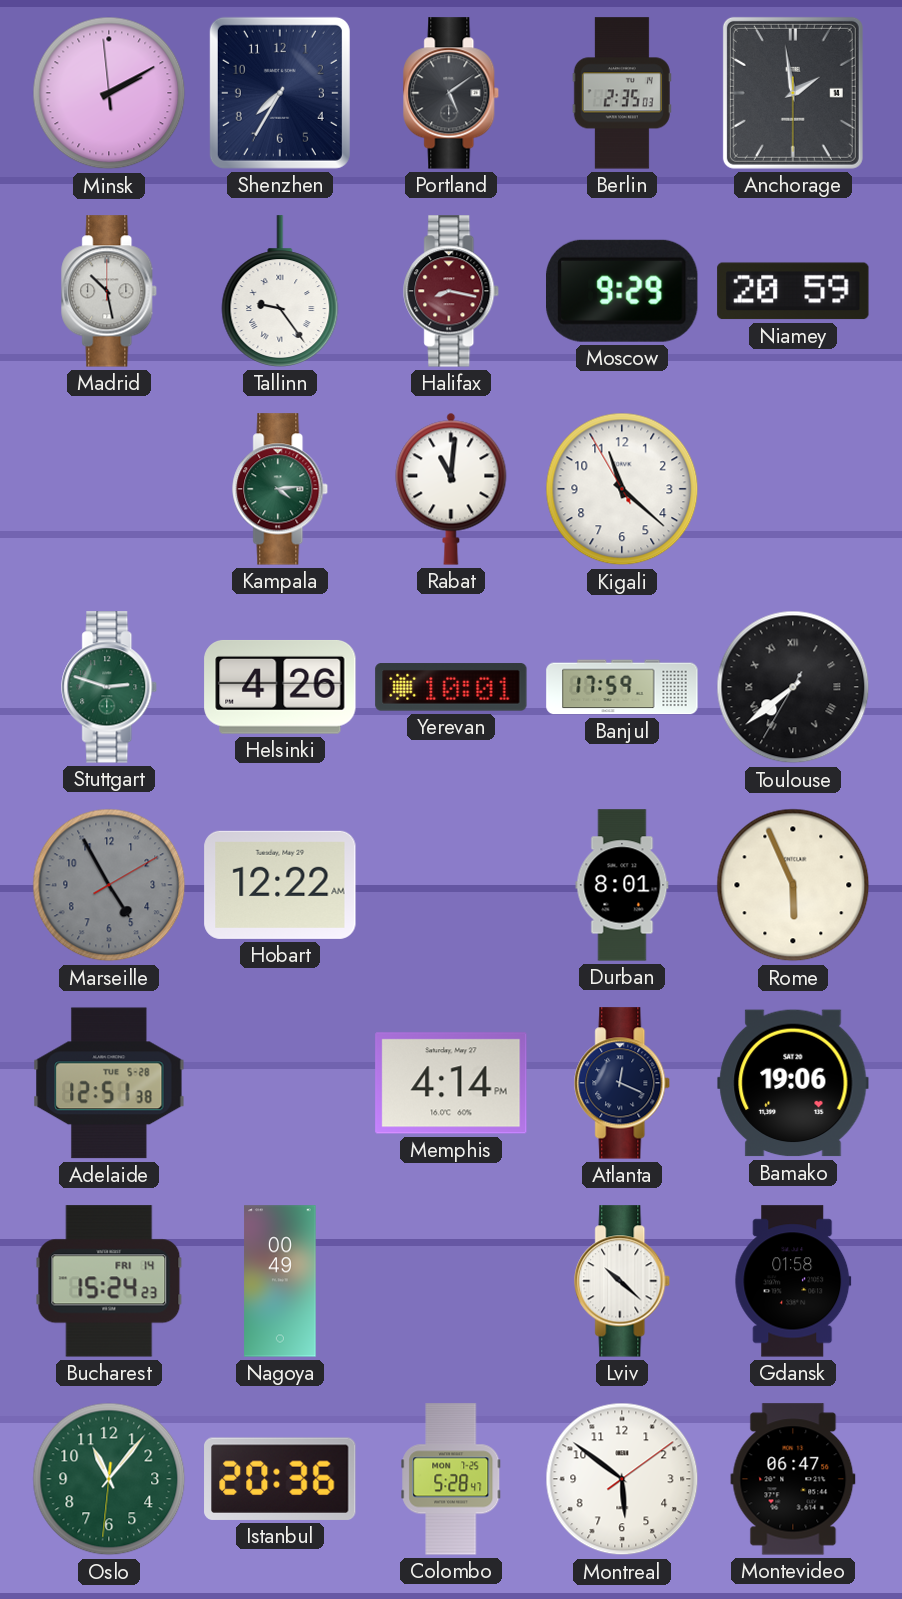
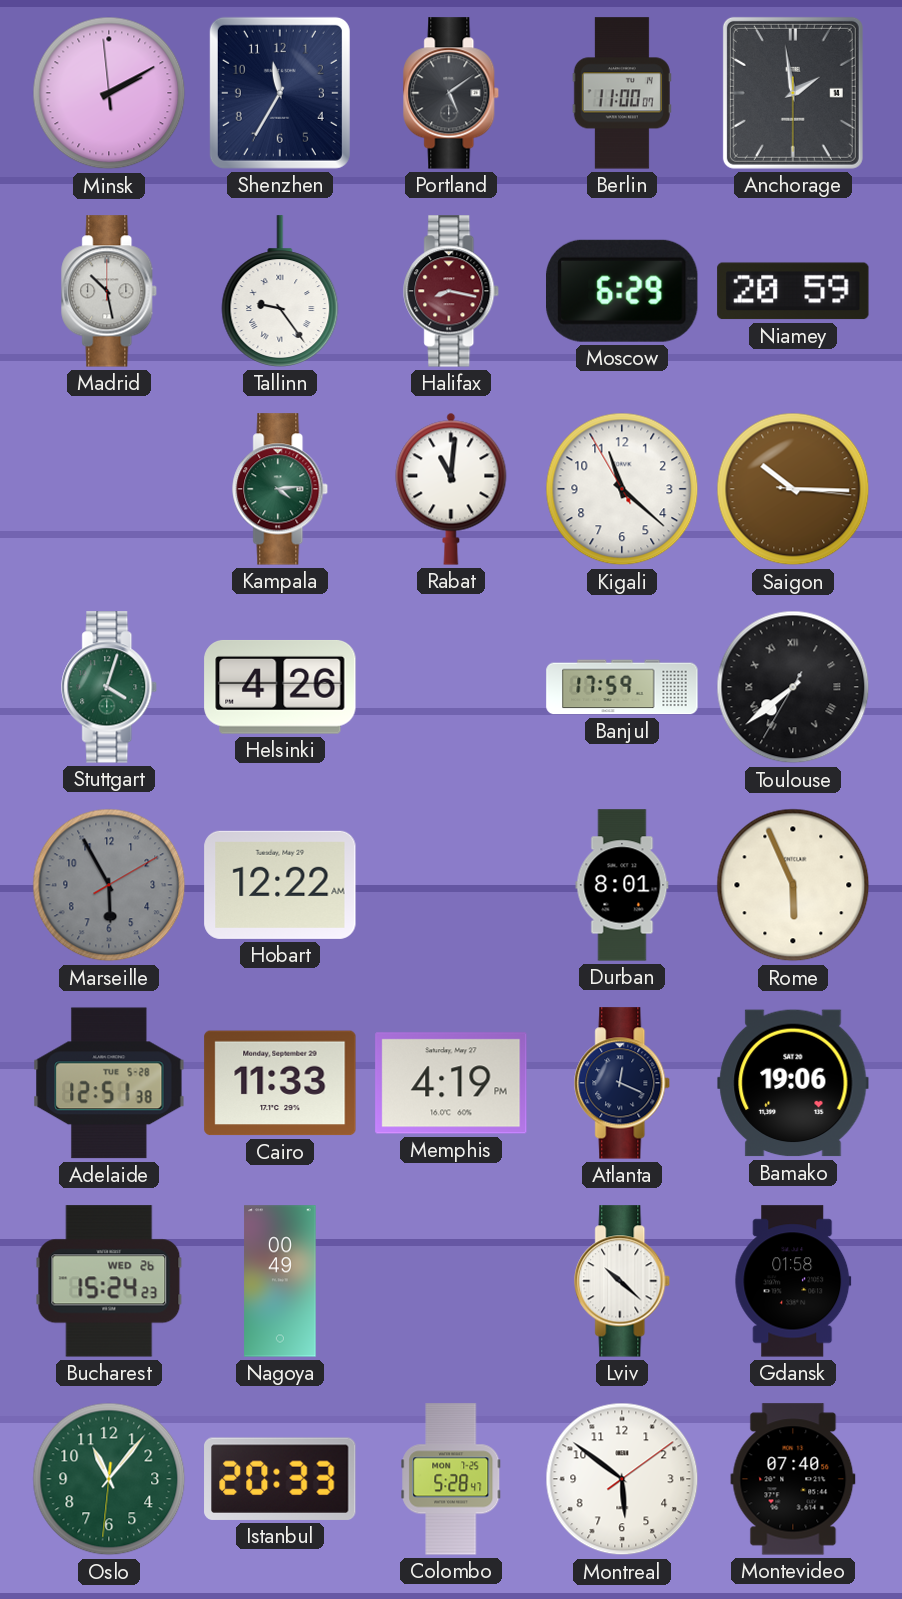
Shenzhen: 7:35 -> 11:35
Berlin: 2:35 -> 11:00
Moscow: 9:29 -> 6:29
Saigon: none -> 10:15
Stuttgart: 2:48 -> 4:03
Yerevan: 10:01 -> none
Marseille: 4:55 -> 5:55
Cairo: none -> 11:33
Memphis: 4:14 -> 4:19
Bucharest date: FRI 14 -> WED 26
Istanbul: 20:36 -> 20:33
Montevideo: 06:47 -> 07:40
